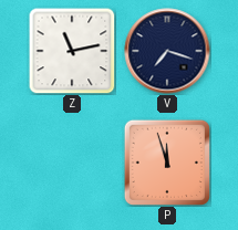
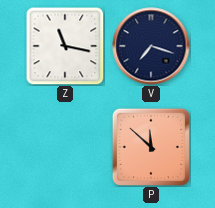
Z: 11:13 -> 11:17
P: 11:57 -> 11:52
